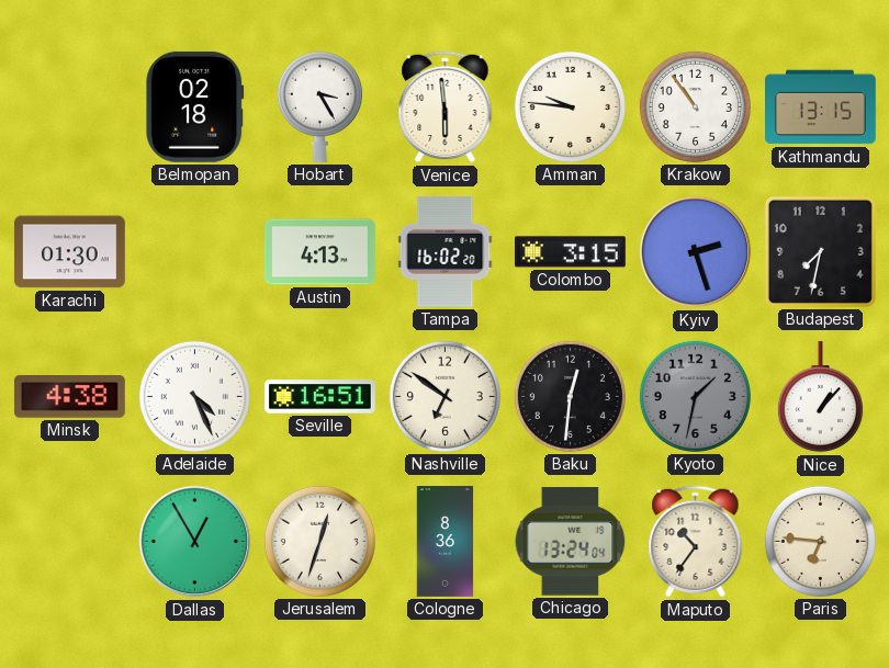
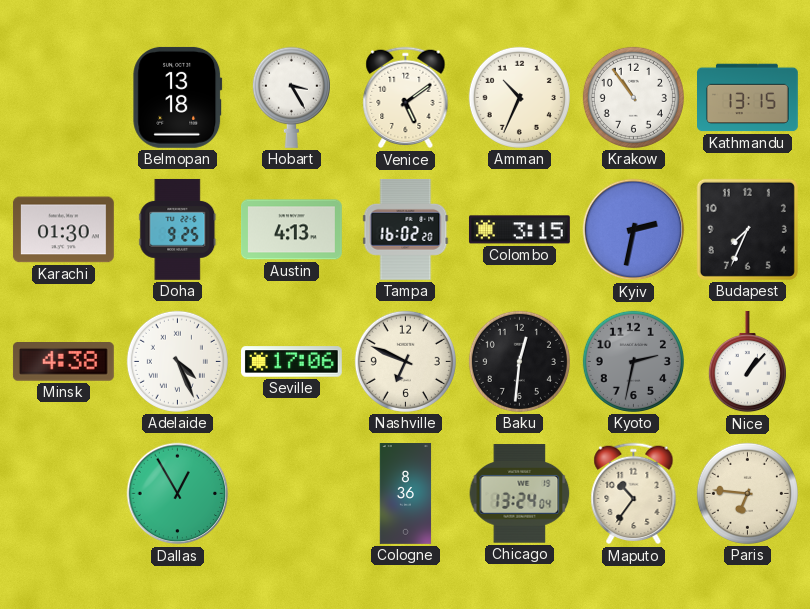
Belmopan: 02:18 -> 13:18
Venice: 5:59 -> 5:09
Amman: 9:46 -> 10:34
Doha: none -> 9:25
Kyiv: 2:27 -> 2:32
Budapest: 7:32 -> 7:34
Seville: 16:51 -> 17:06
Nashville: 6:51 -> 6:49
Kyoto: 1:32 -> 2:32
Jerusalem: 12:33 -> none
